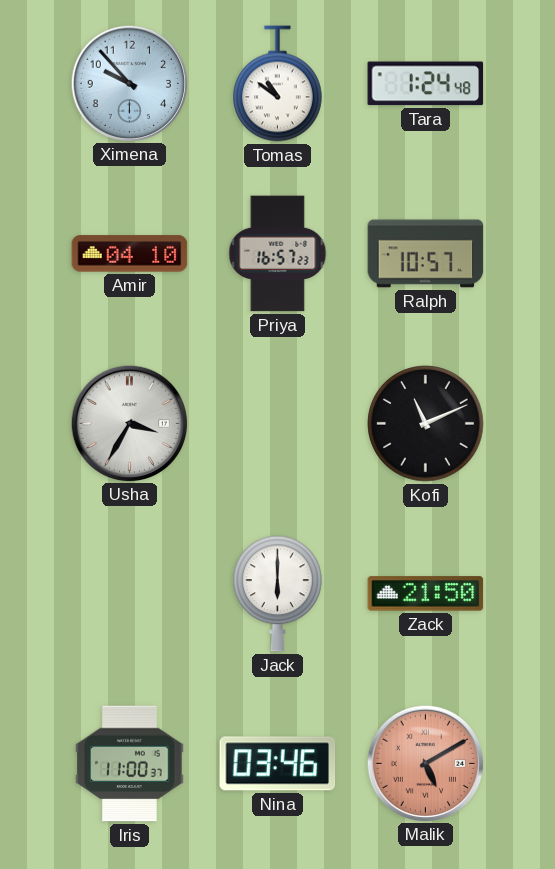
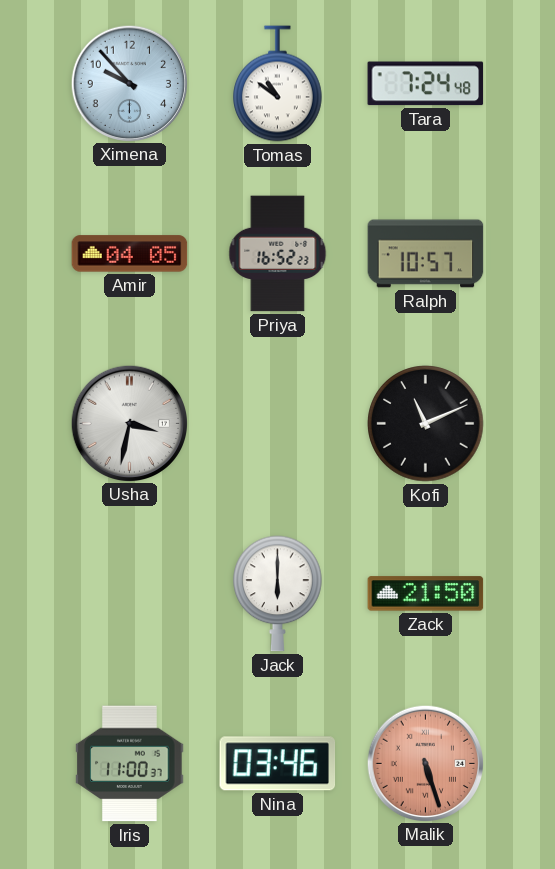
Tara: 1:24 -> 7:24
Amir: 04:10 -> 04:05
Priya: 16:57 -> 16:52
Usha: 3:35 -> 3:32
Malik: 5:10 -> 5:27
